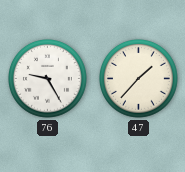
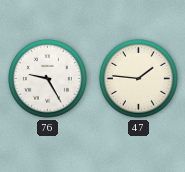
47: 1:37 -> 1:46
